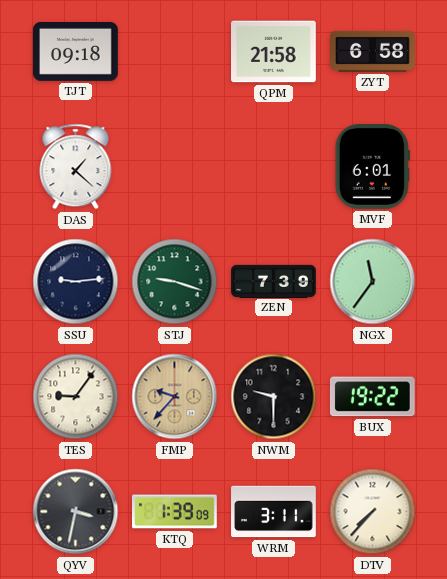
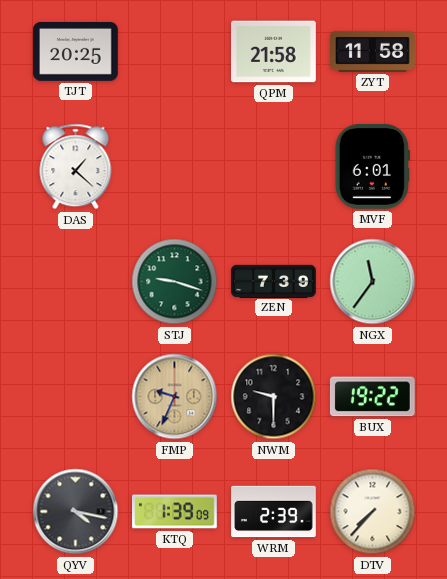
TJT: 09:18 -> 20:25
ZYT: 6:58 -> 11:58
SSU: 9:14 -> none
TES: 9:06 -> none
FMP: 9:37 -> 9:34
QYV: 3:32 -> 4:17
WRM: 3:11 -> 2:39
